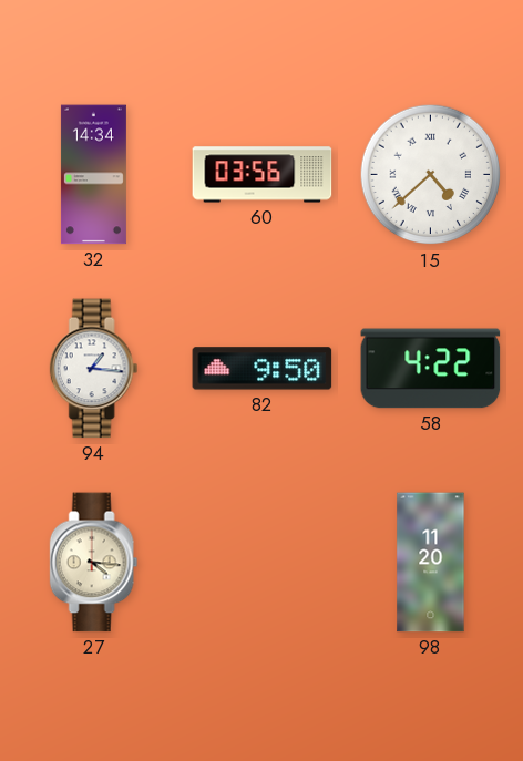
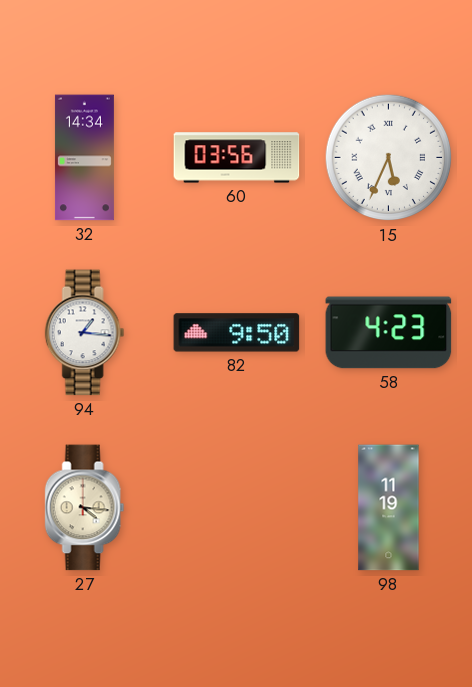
15: 4:38 -> 5:34
58: 4:22 -> 4:23
98: 11:20 -> 11:19
